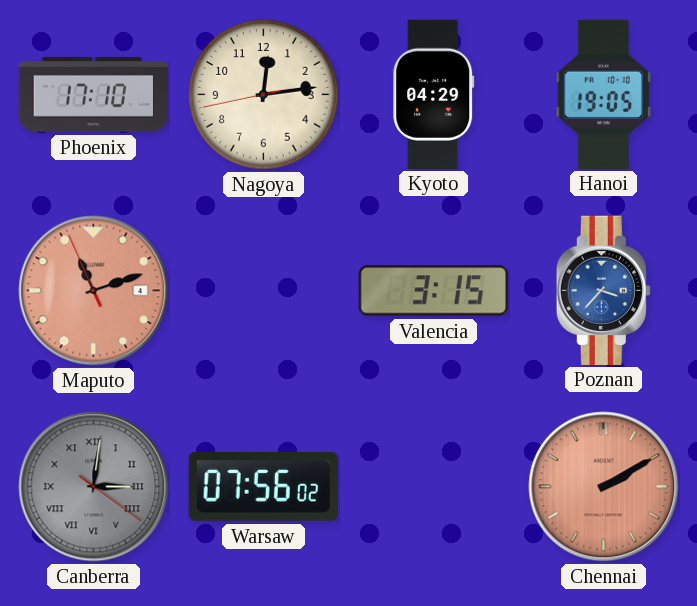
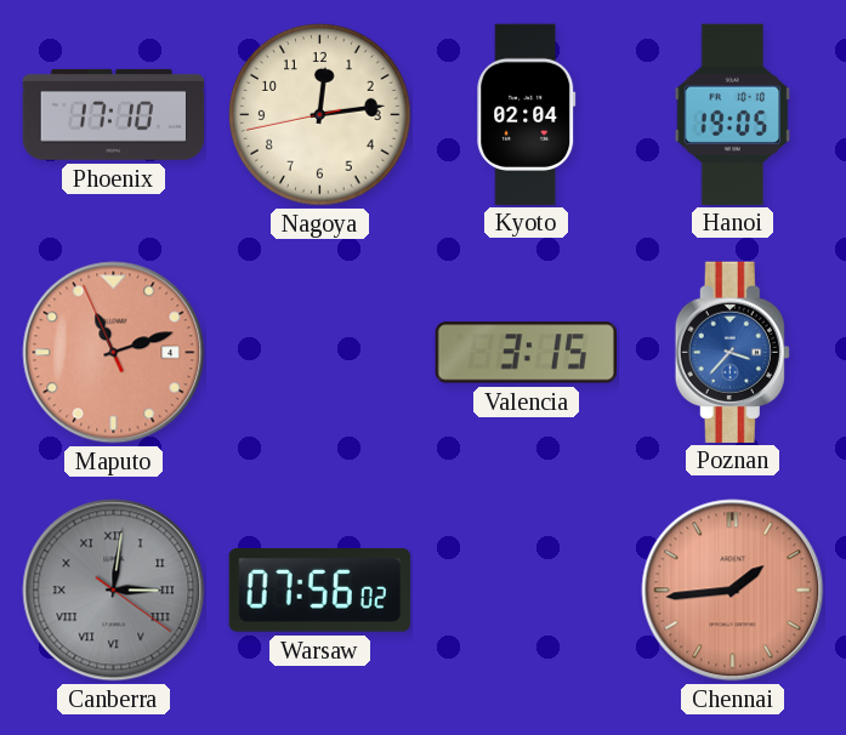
Kyoto: 04:29 -> 02:04
Chennai: 2:10 -> 1:44
